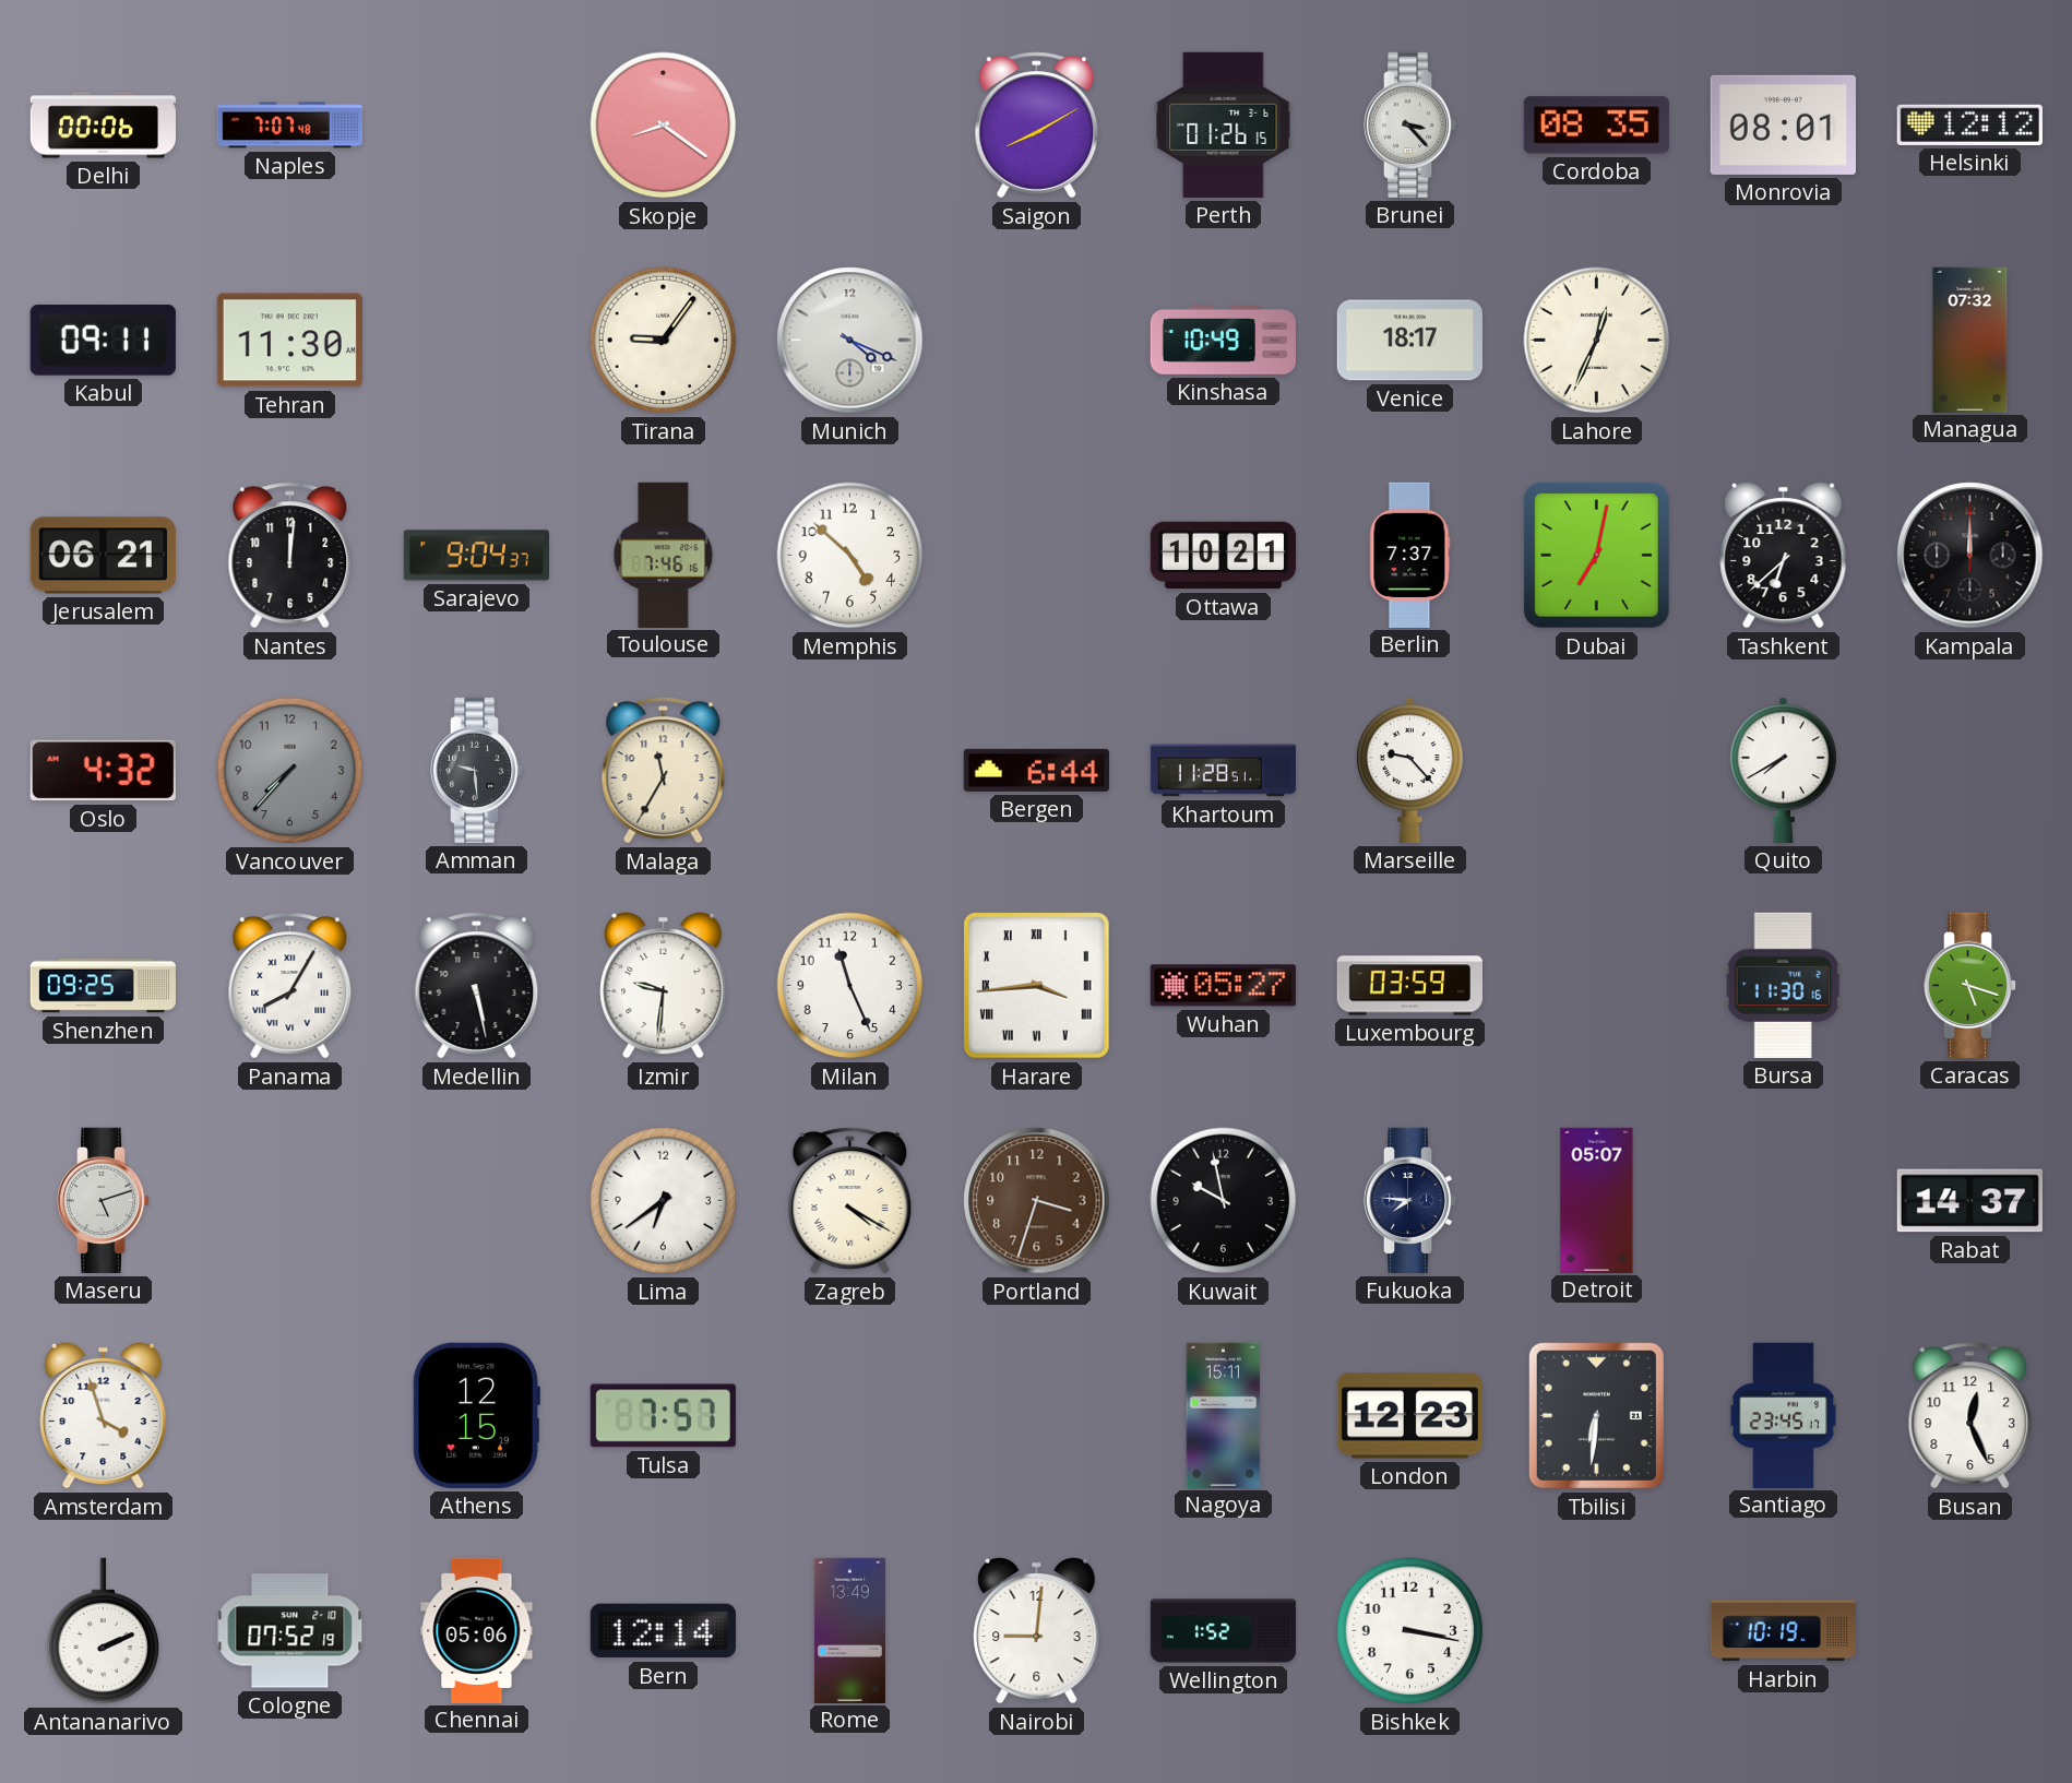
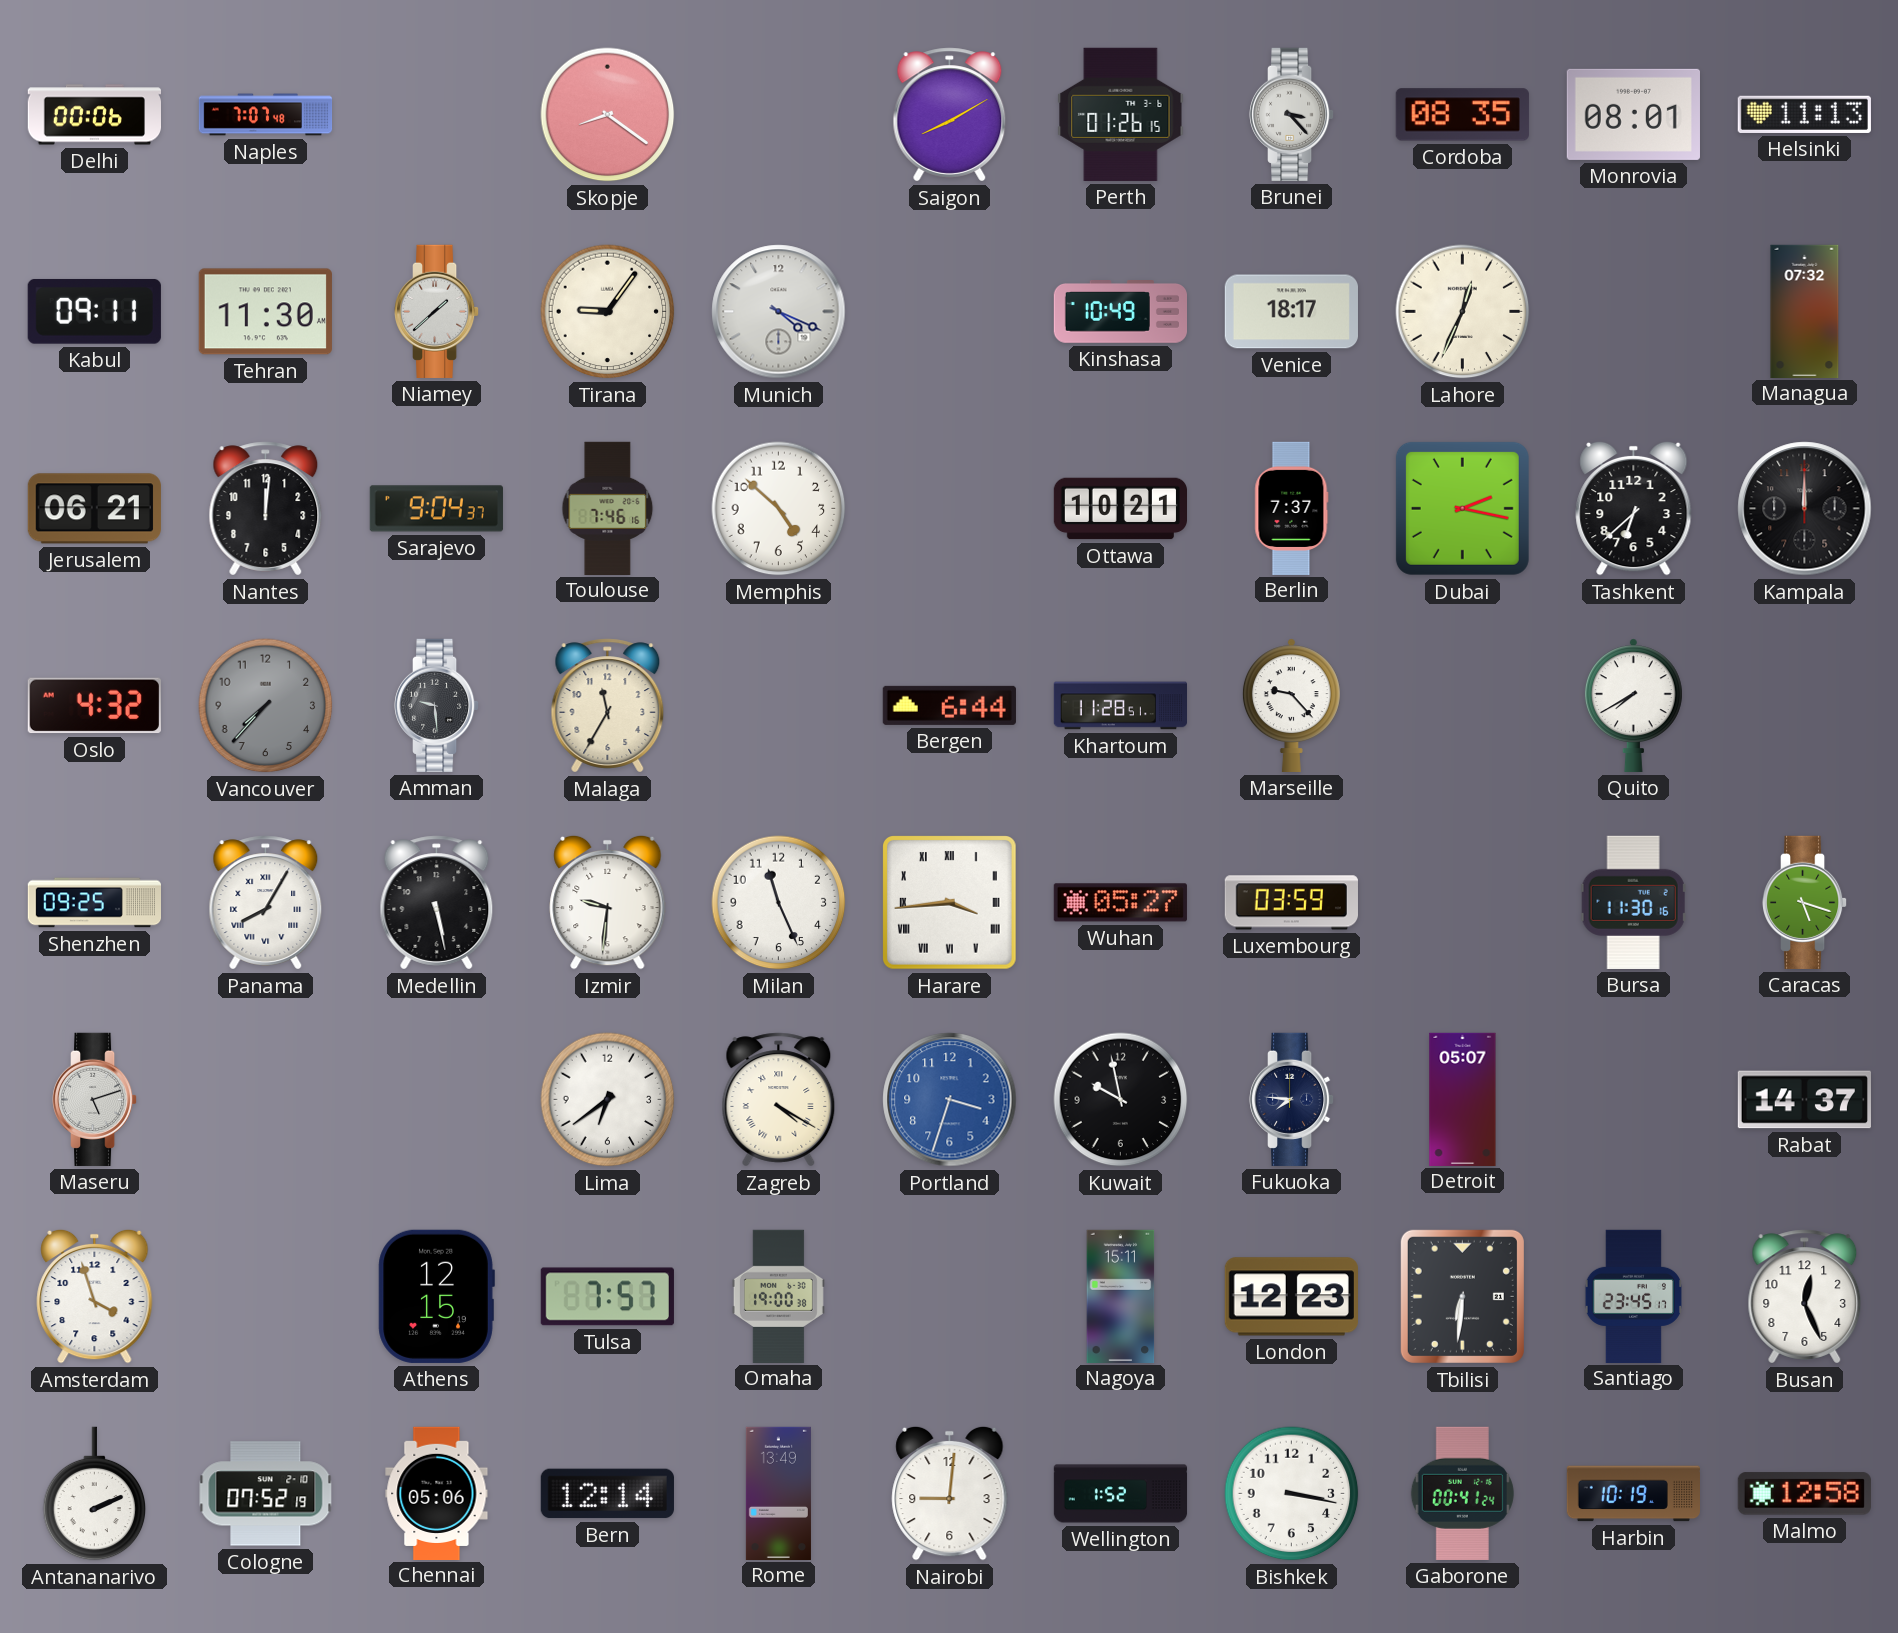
Helsinki: 12:12 -> 11:13
Niamey: none -> 1:38
Dubai: 7:02 -> 2:17
Portland dial: brown -> blue
Omaha: none -> 19:00
Gaborone: none -> 00:41
Malmo: none -> 12:58
